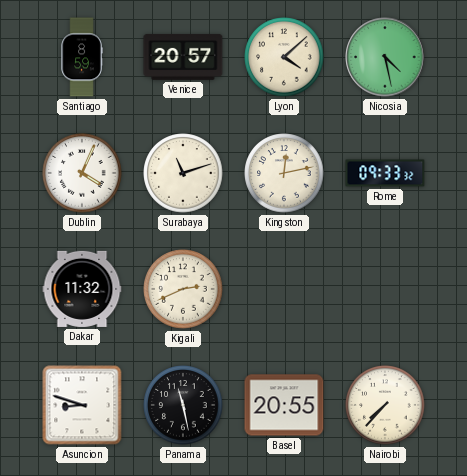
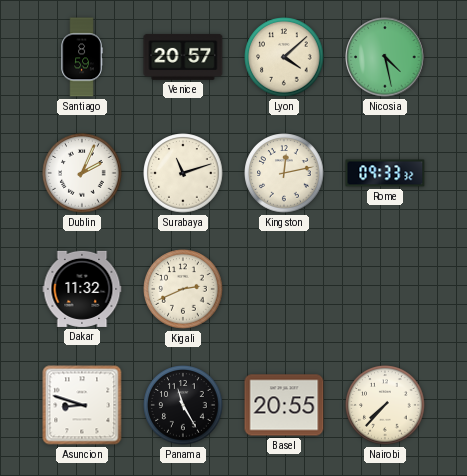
Dublin: 4:04 -> 2:04
Panama: 11:28 -> 11:25
